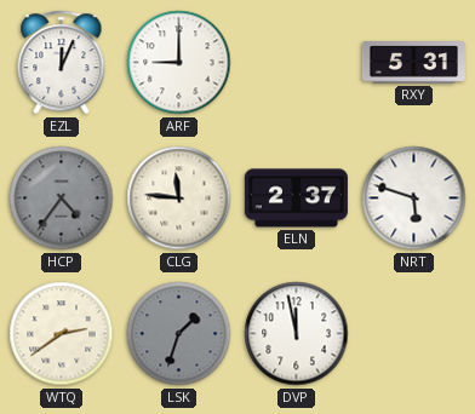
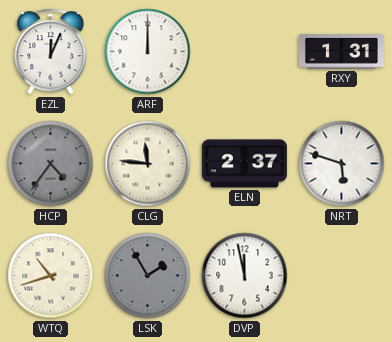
ARF: 9:00 -> 12:00
RXY: 5:31 -> 1:31
WTQ: 2:39 -> 10:42
LSK: 1:33 -> 1:55
